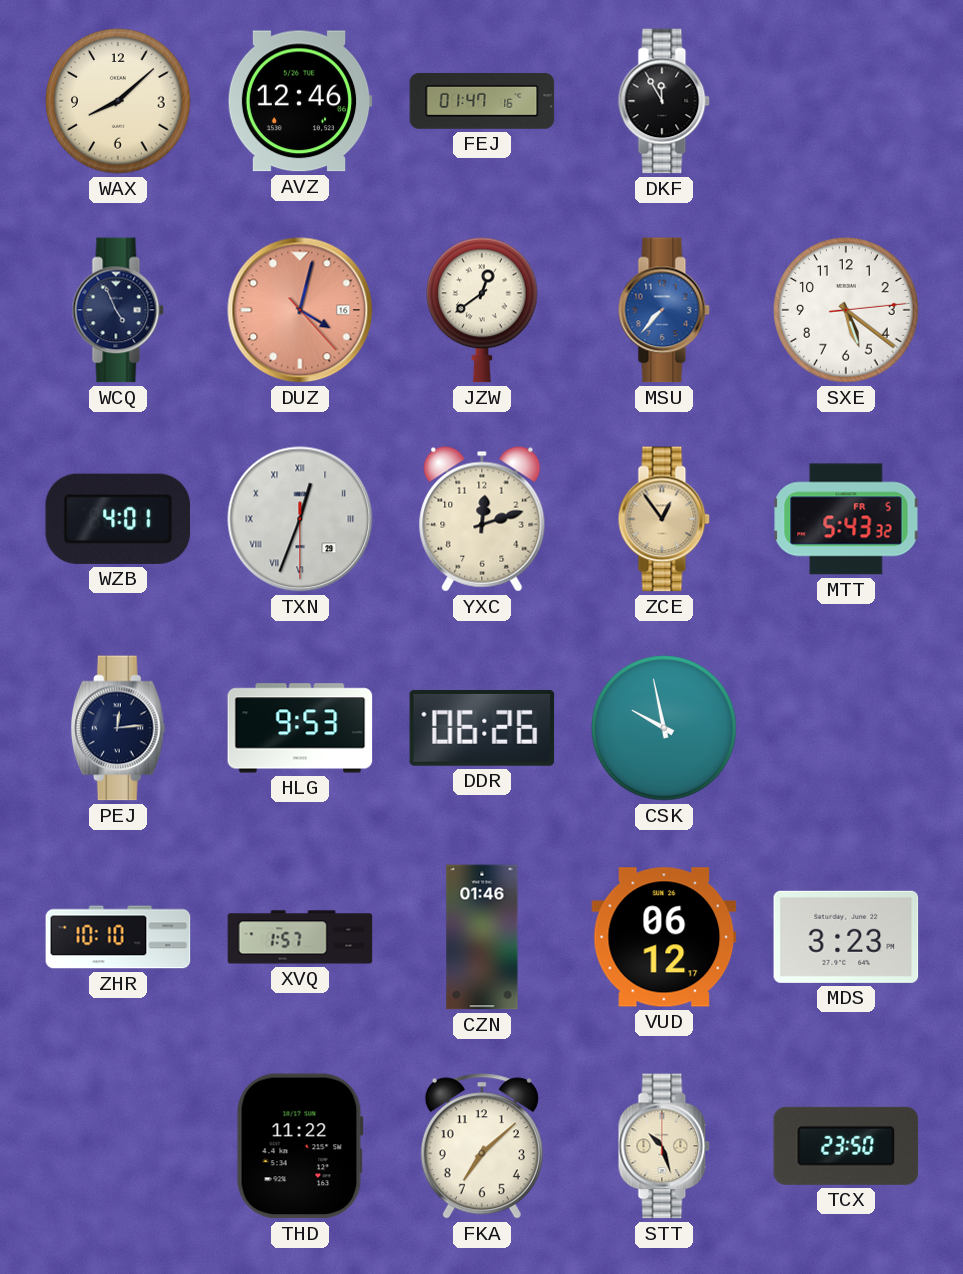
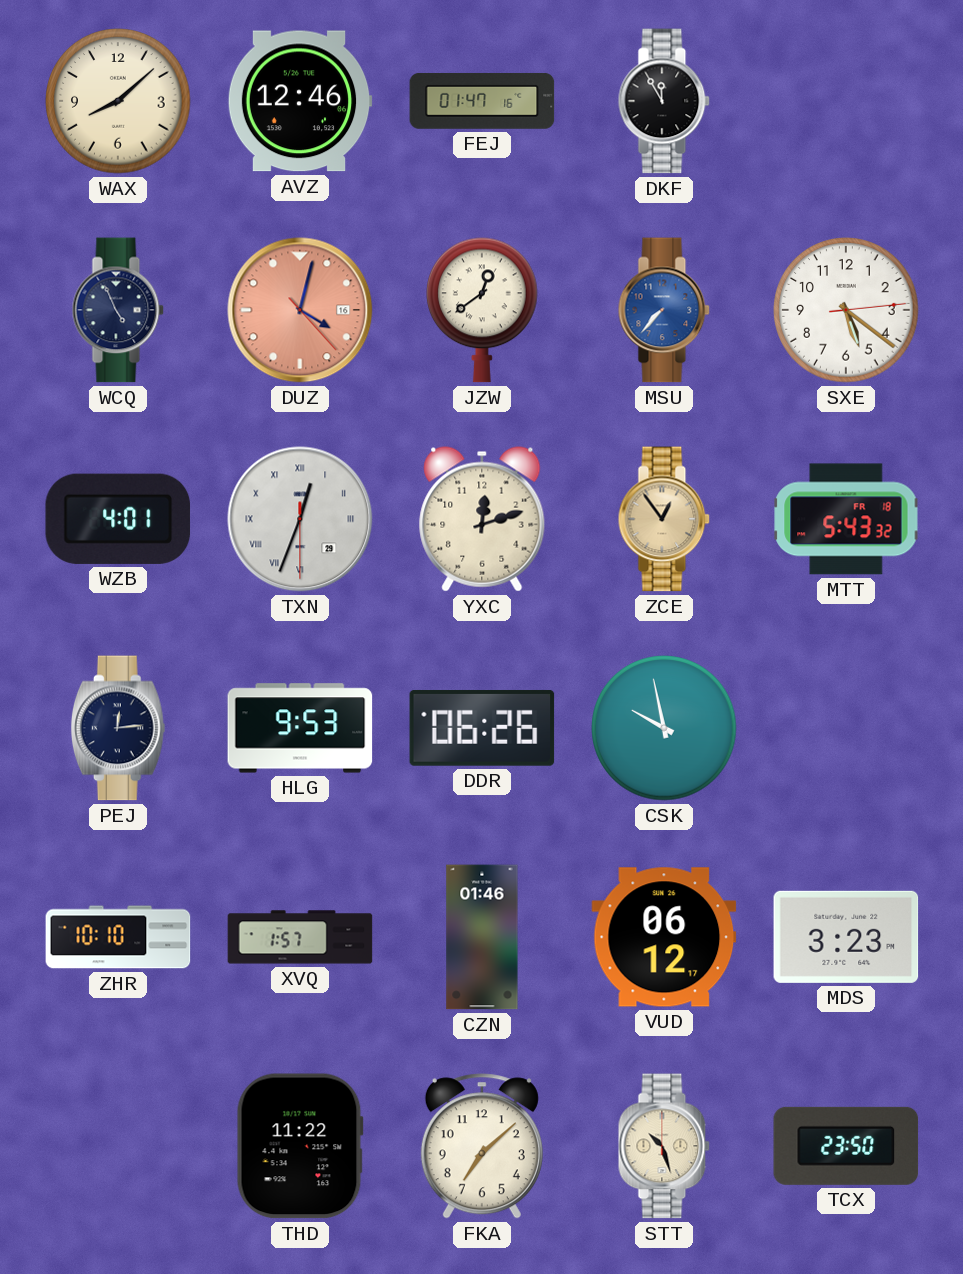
MTT date: FR 5 -> FR 18
